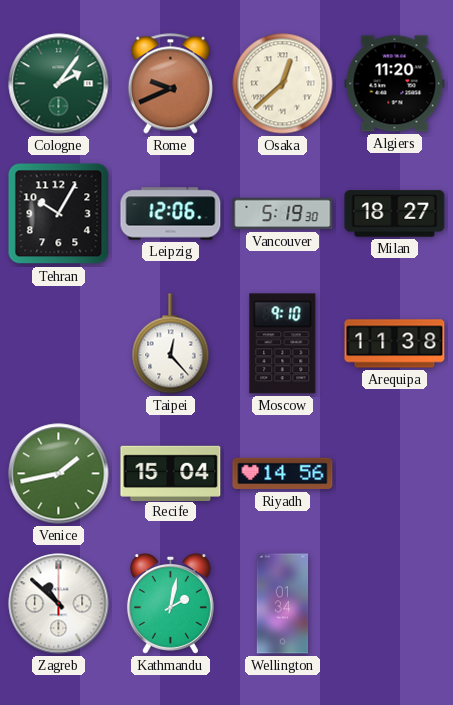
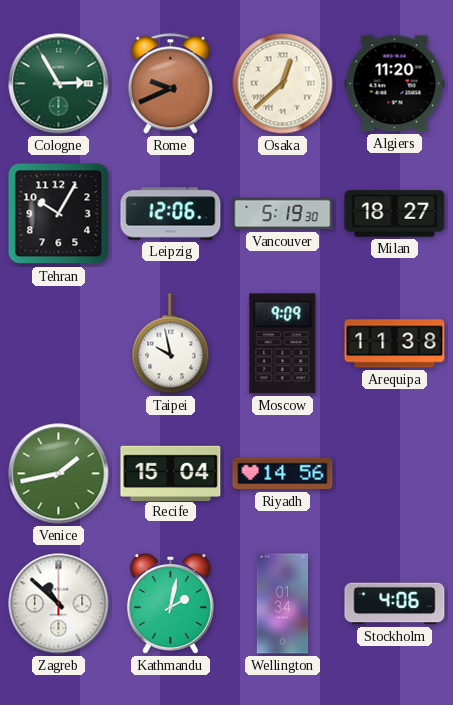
Cologne: 2:06 -> 2:55
Taipei: 12:23 -> 9:58
Moscow: 9:10 -> 9:09
Stockholm: none -> 4:06
